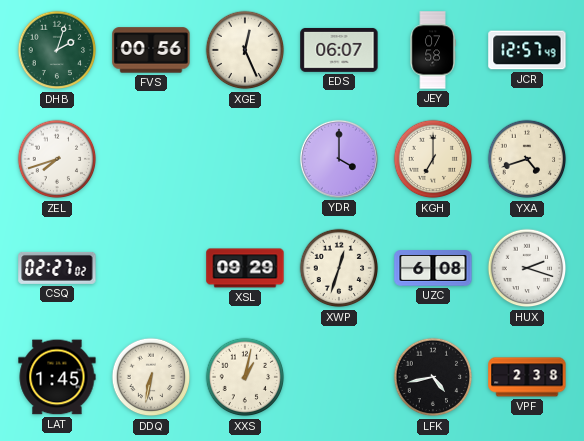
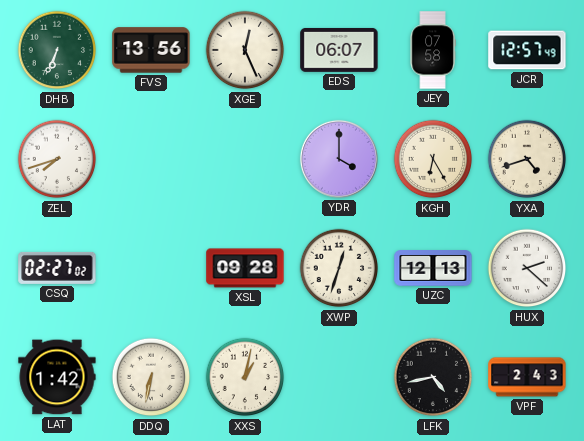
DHB: 2:03 -> 6:34
FVS: 00:56 -> 13:56
KGH: 7:00 -> 6:25
XSL: 09:29 -> 09:28
UZC: 6:08 -> 12:13
HUX: 2:18 -> 2:22
LAT: 1:45 -> 1:42
VPF: 2:38 -> 2:43
